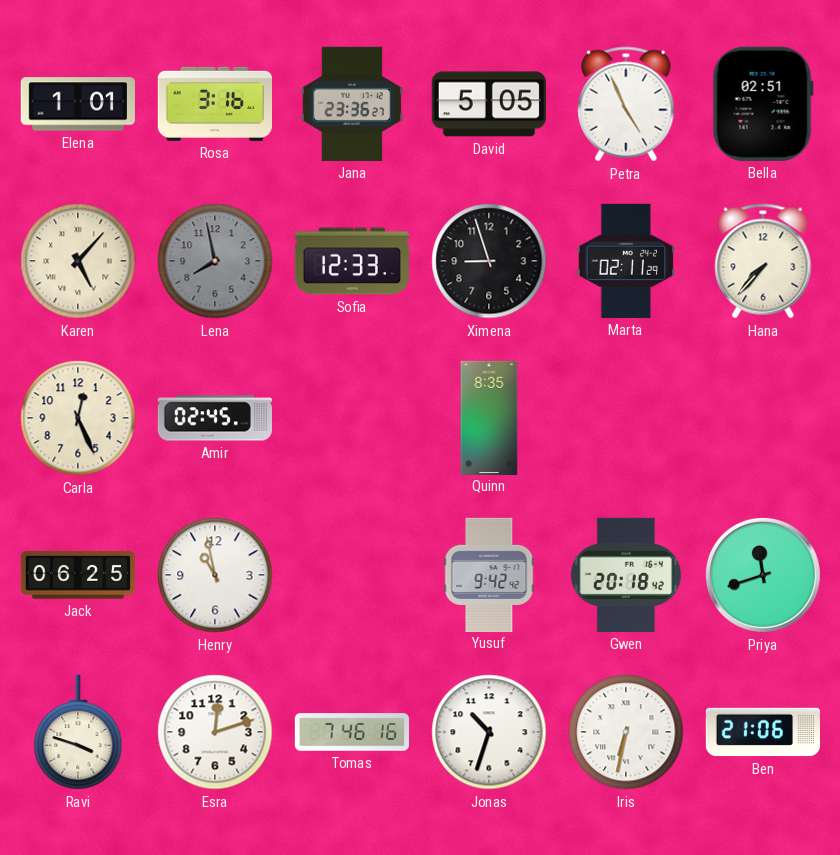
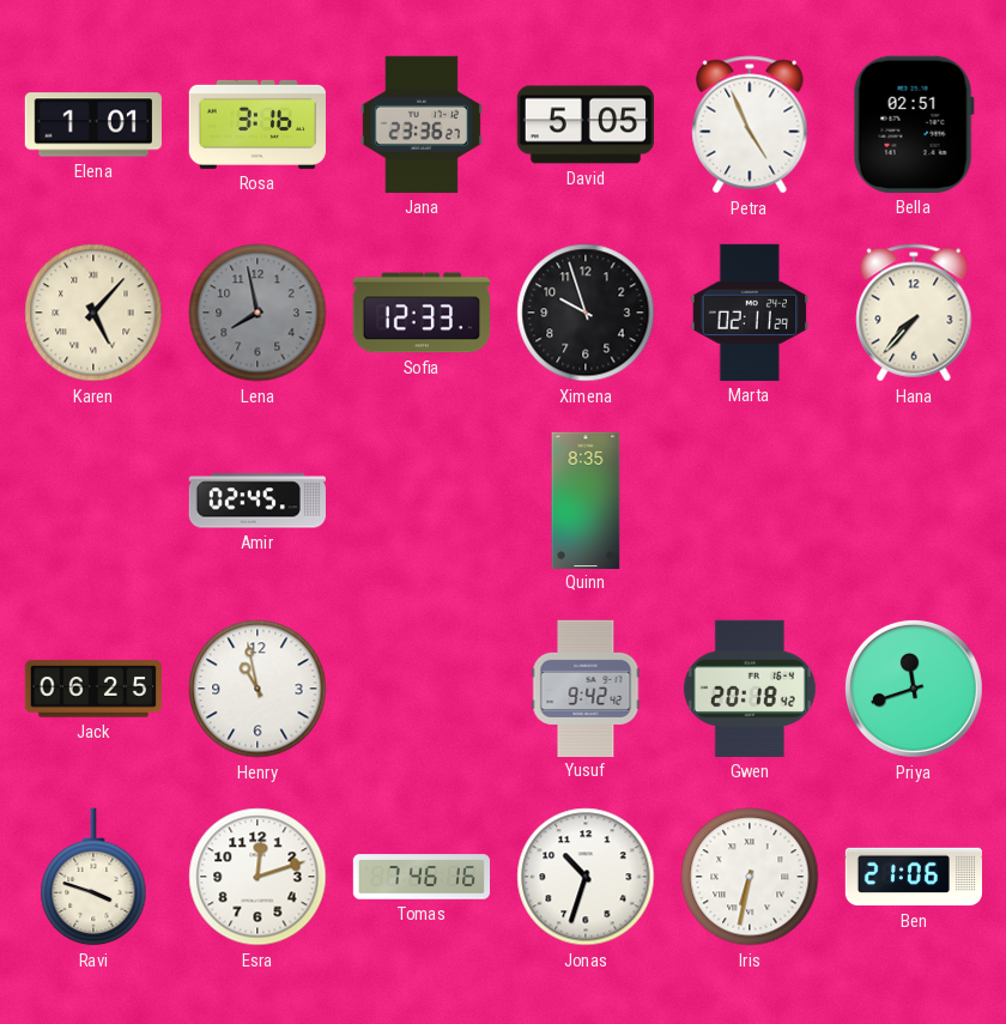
Ximena: 8:57 -> 9:57
Carla: 12:26 -> none
